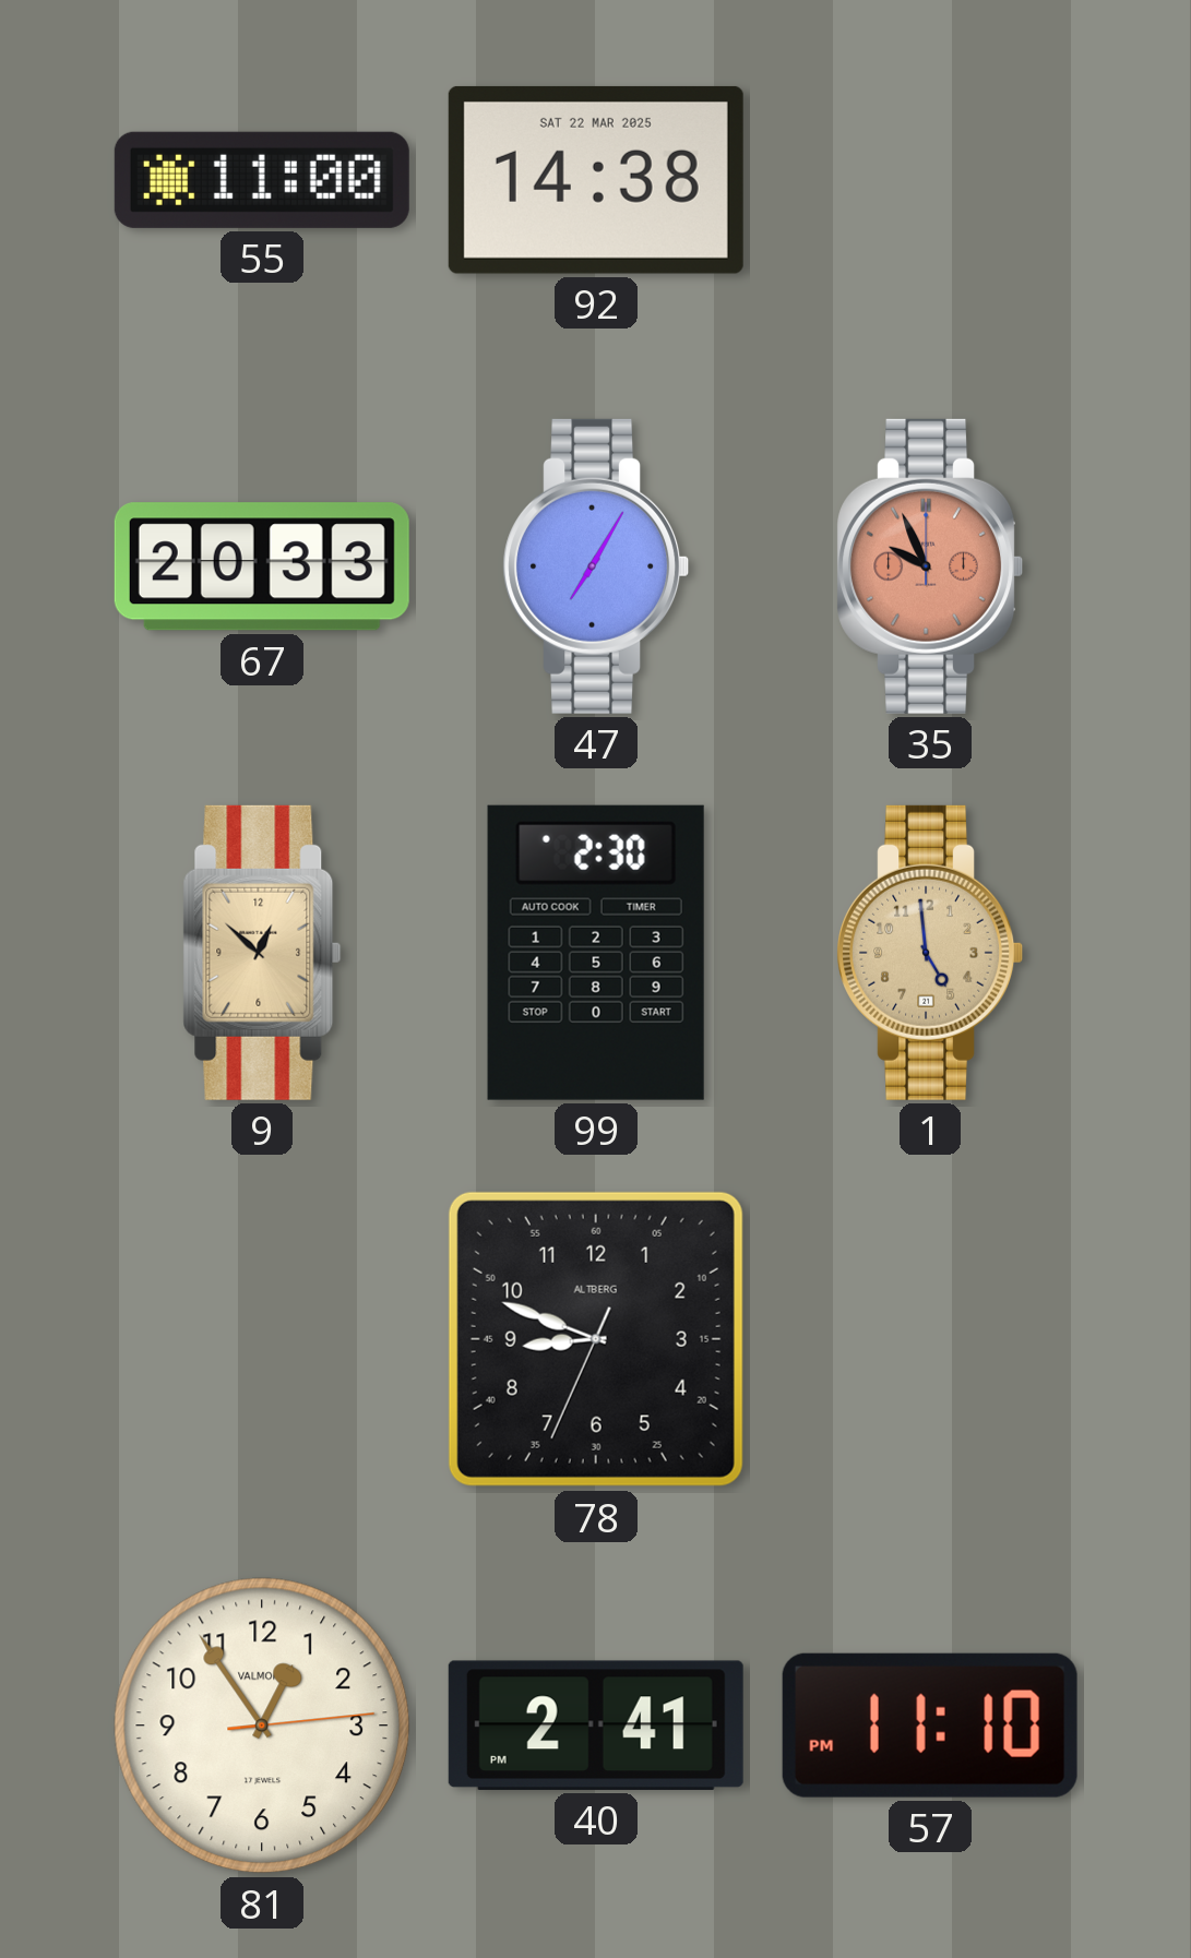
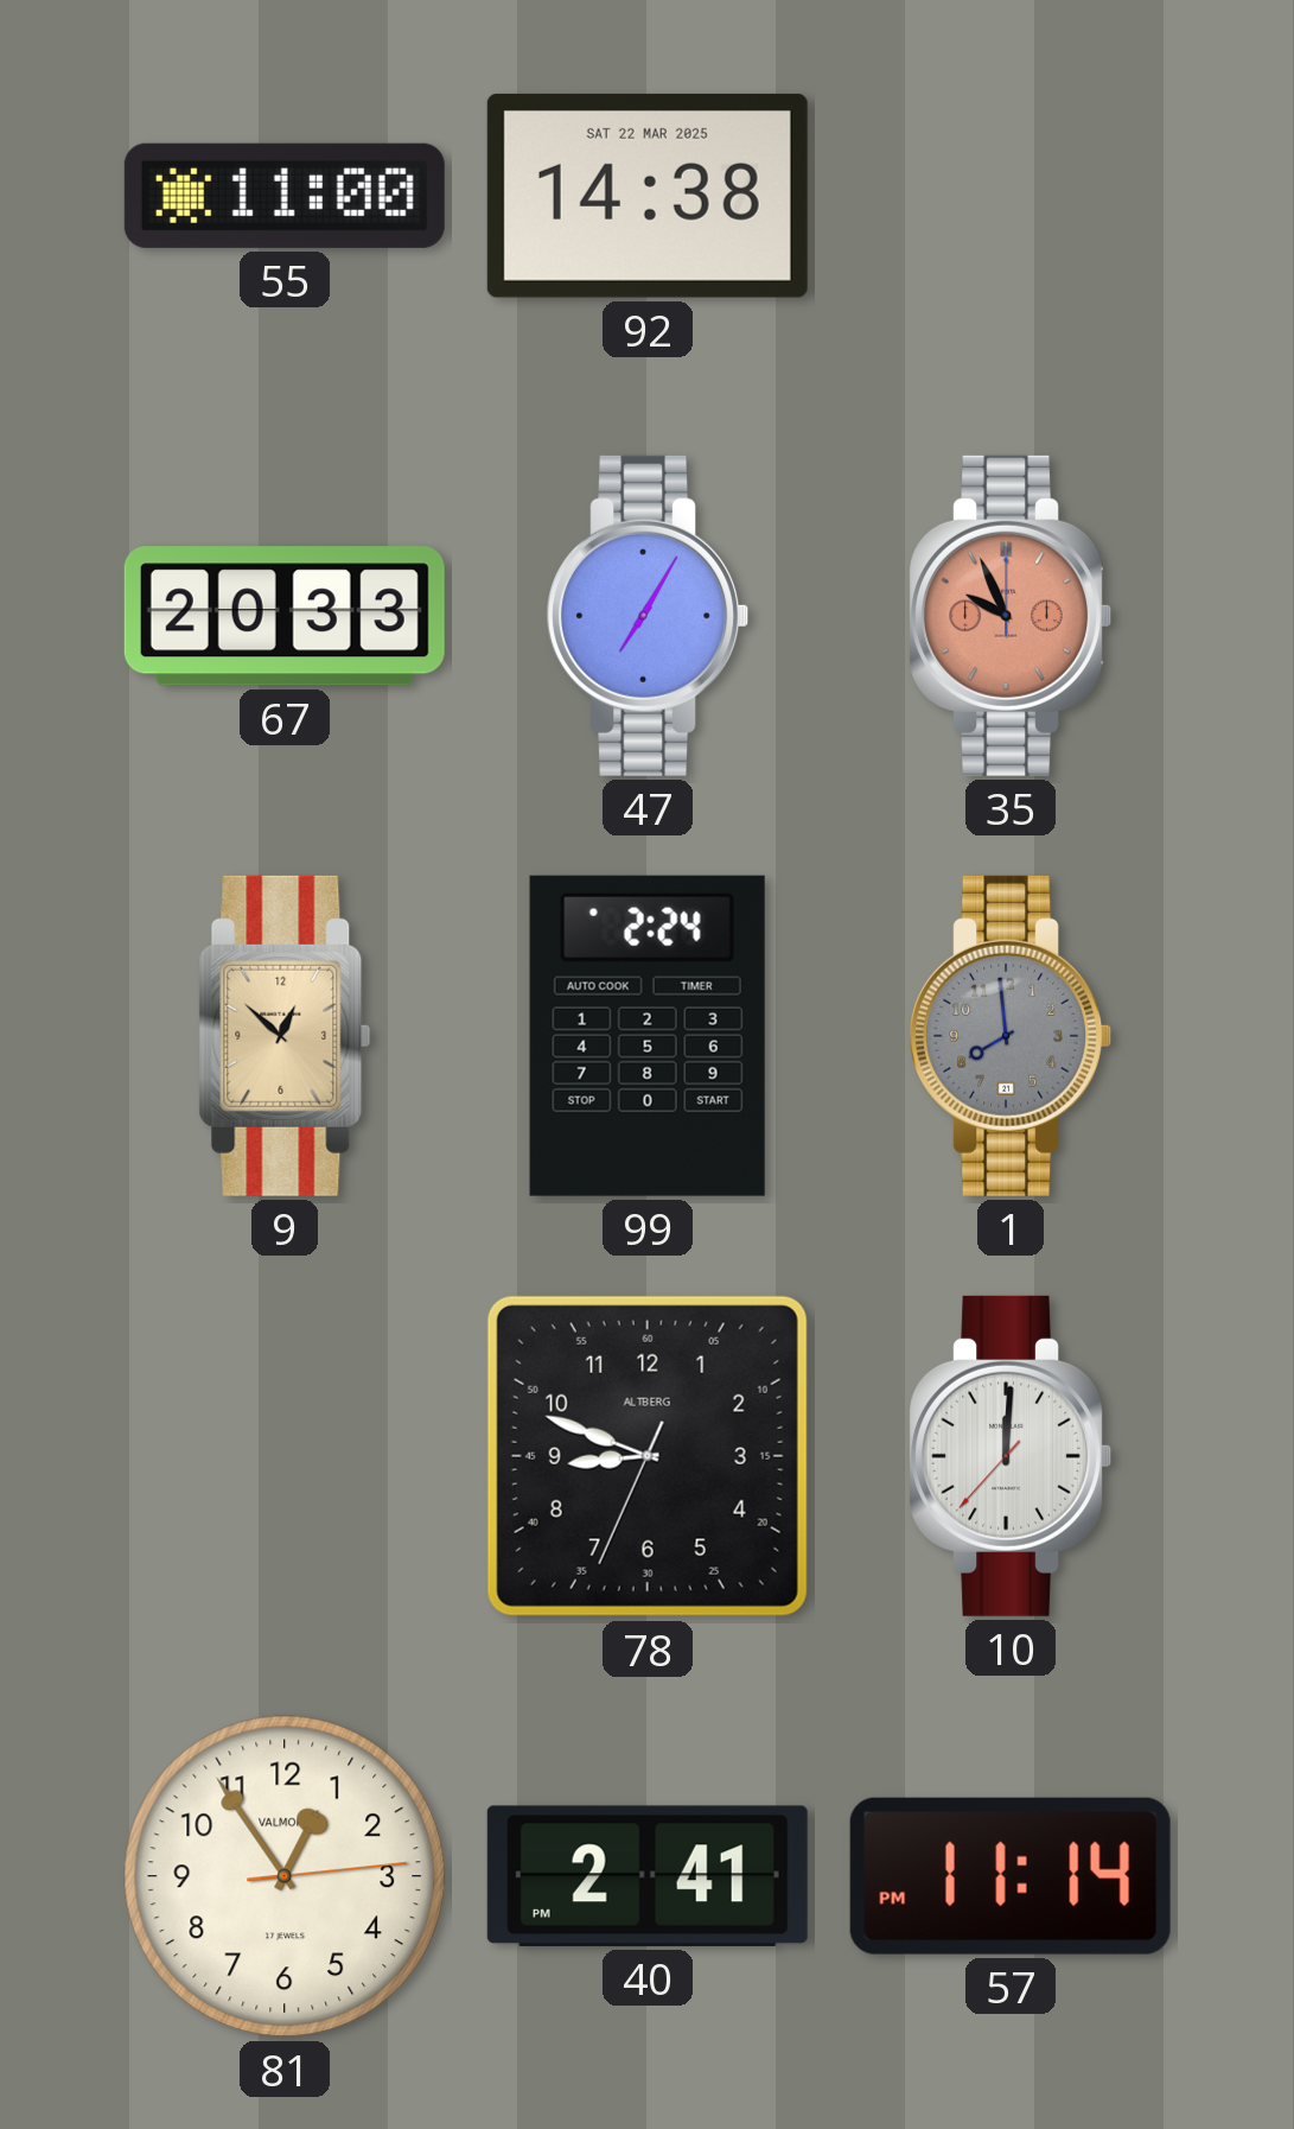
99: 2:30 -> 2:24
1: 4:59 -> 7:59
1 dial: champagne -> grey
10: none -> 12:00
57: 11:10 -> 11:14
